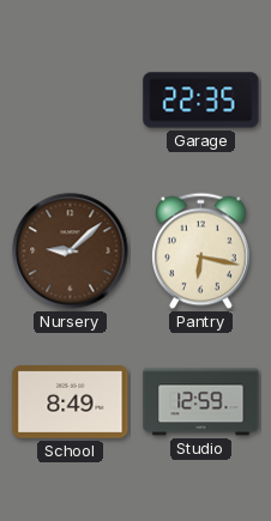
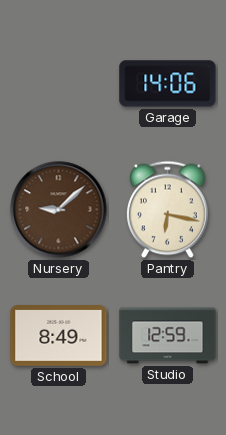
Garage: 22:35 -> 14:06
